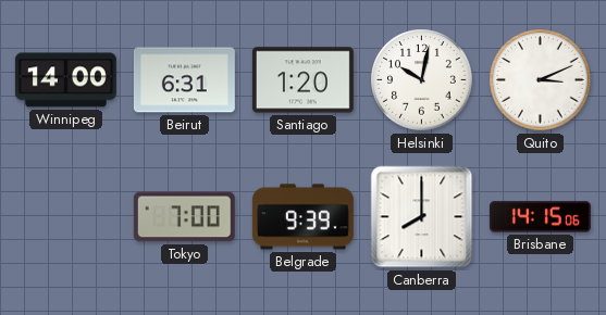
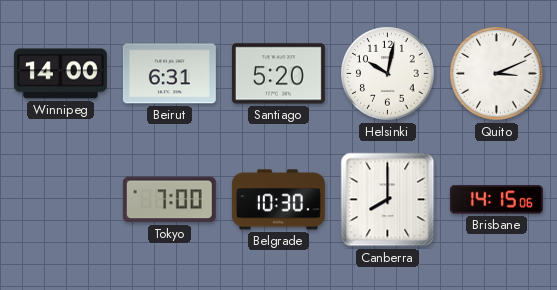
Santiago: 1:20 -> 5:20
Belgrade: 9:39 -> 10:30
